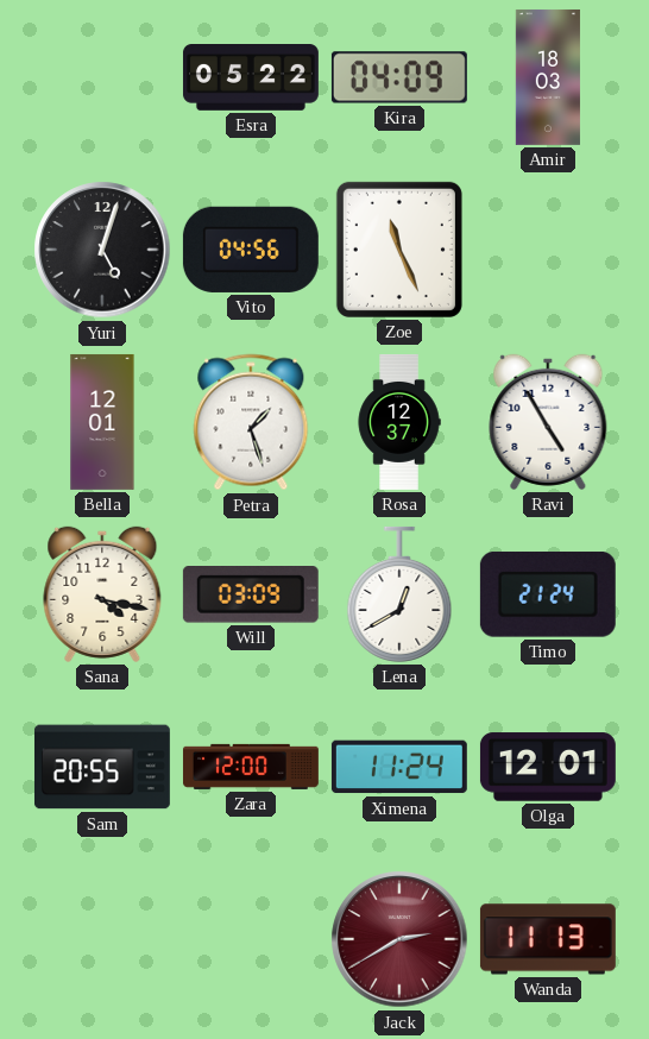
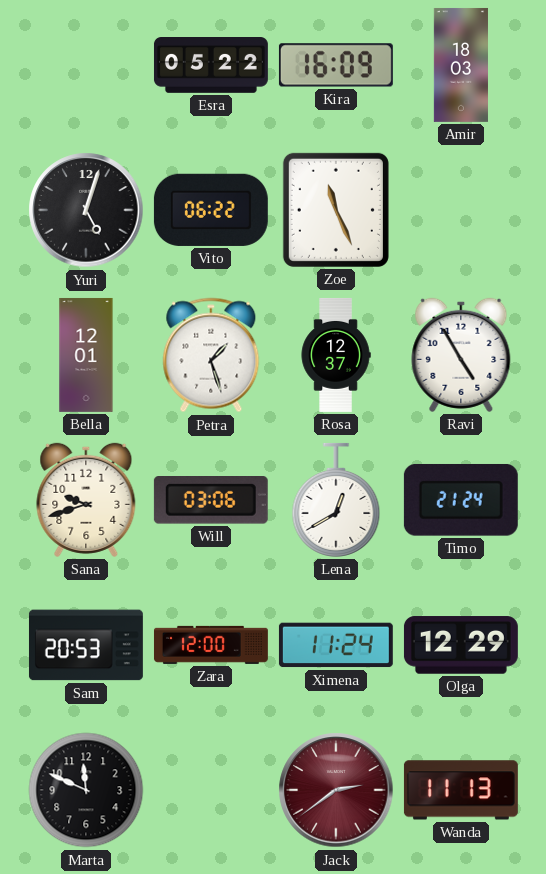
Kira: 04:09 -> 16:09
Vito: 04:56 -> 06:22
Sana: 4:17 -> 9:42
Will: 03:09 -> 03:06
Sam: 20:55 -> 20:53
Olga: 12:01 -> 12:29
Marta: none -> 11:49
Jack: 2:40 -> 2:39
